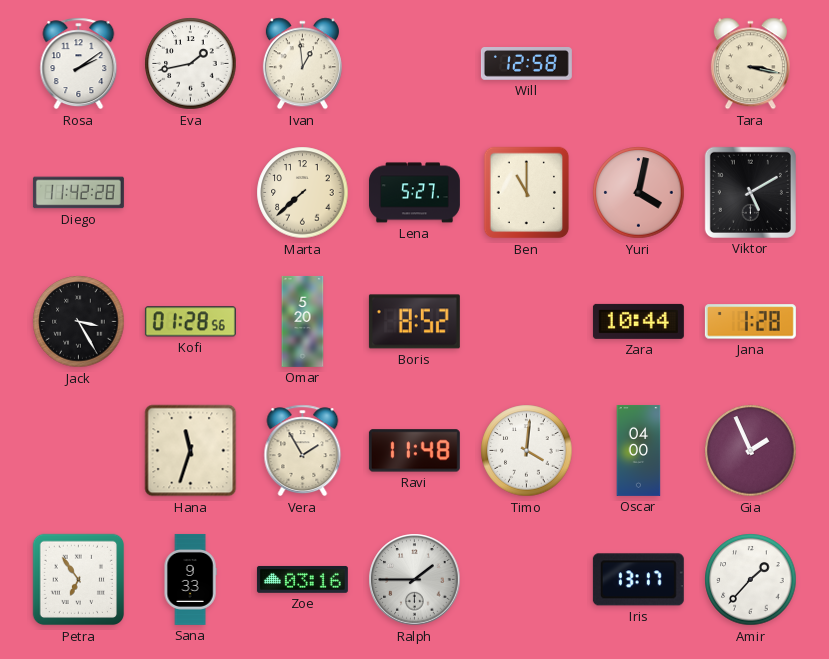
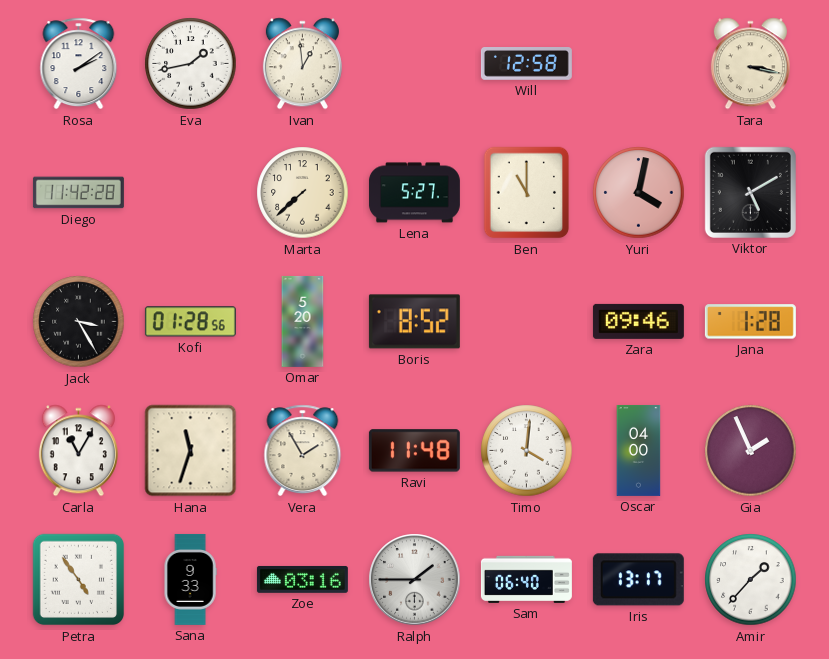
Zara: 10:44 -> 09:46
Carla: none -> 11:05
Petra: 6:54 -> 4:54
Sam: none -> 06:40
